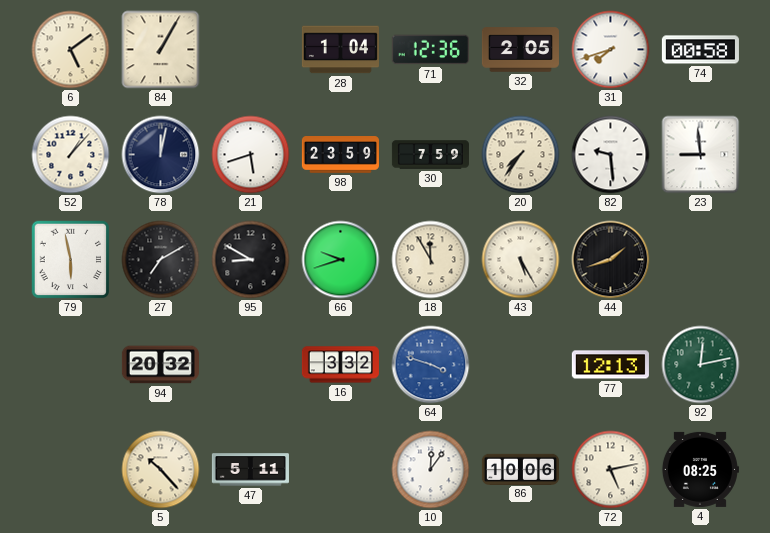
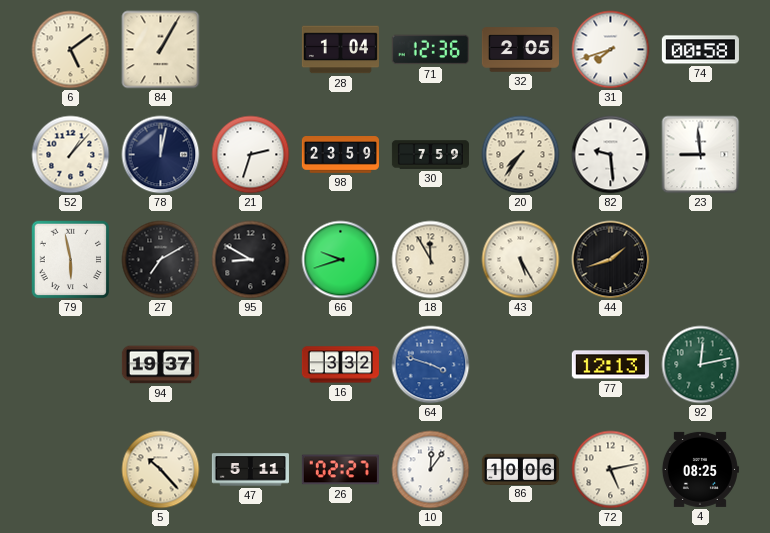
21: 5:42 -> 2:33
94: 20:32 -> 19:37
26: none -> 02:27
